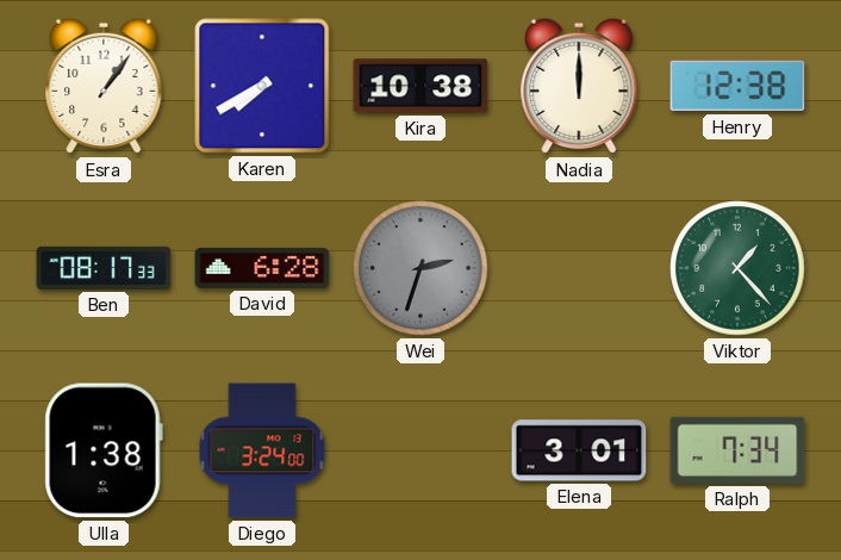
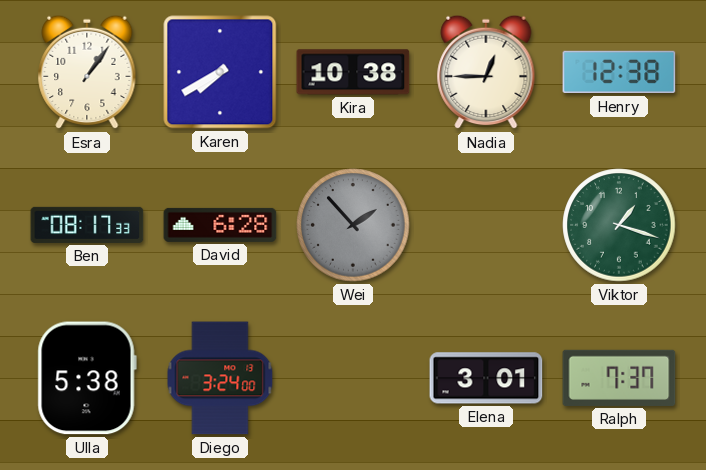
Nadia: 12:00 -> 12:45
Wei: 2:33 -> 1:53
Viktor: 1:23 -> 1:18
Ulla: 1:38 -> 5:38
Ralph: 7:34 -> 7:37
